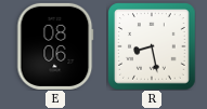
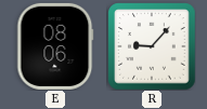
R: 8:28 -> 9:07
